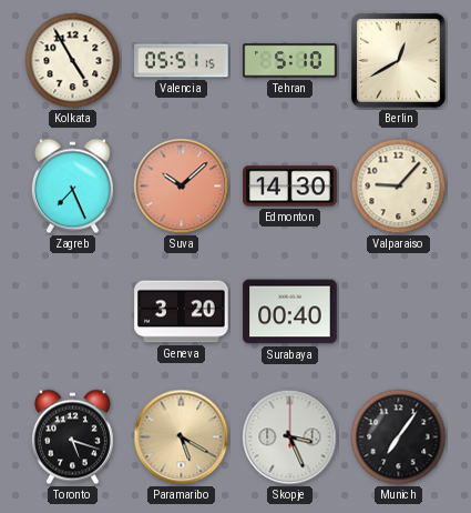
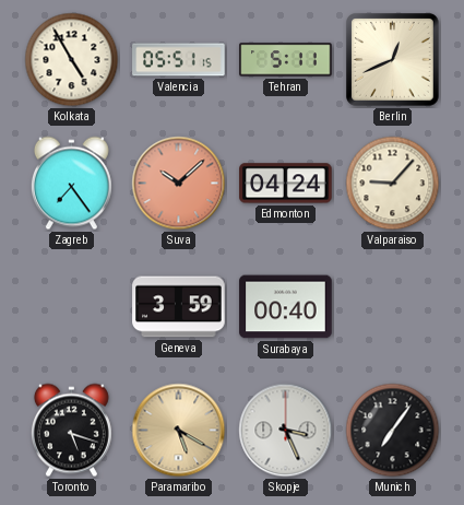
Tehran: 5:10 -> 5:11
Berlin: 12:40 -> 12:41
Zagreb: 7:26 -> 7:24
Edmonton: 14:30 -> 04:24
Geneva: 3:20 -> 3:59
